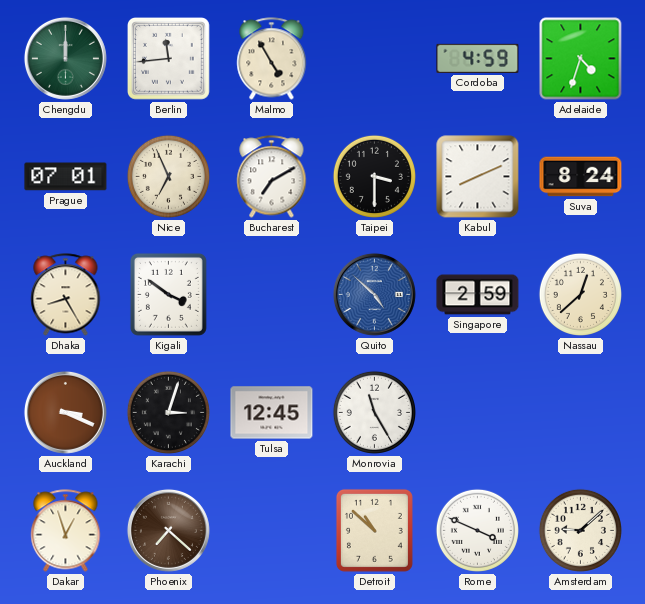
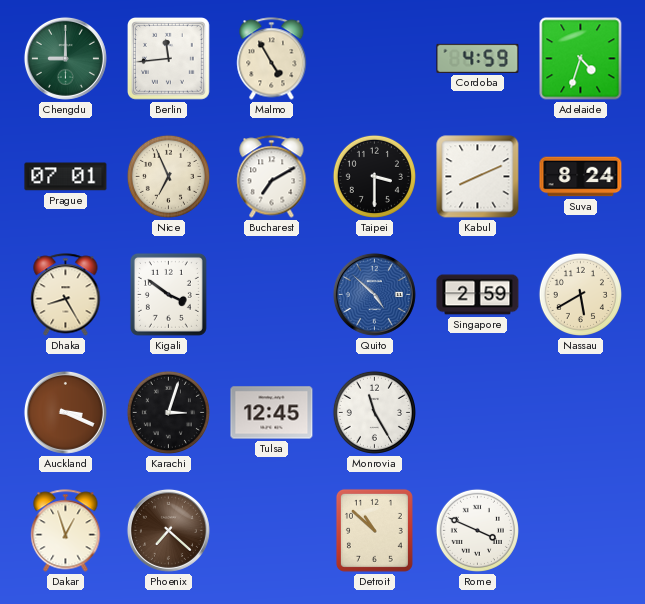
Chengdu: 12:00 -> 9:00
Nassau: 12:38 -> 5:40
Amsterdam: 9:08 -> none
